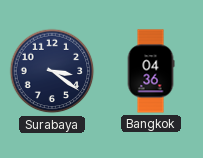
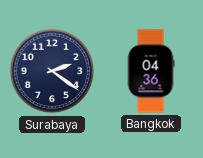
Surabaya: 3:21 -> 2:21
